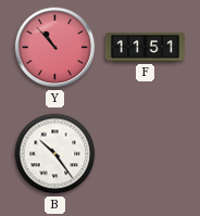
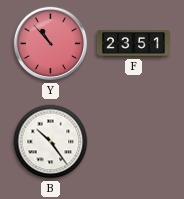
F: 11:51 -> 23:51
